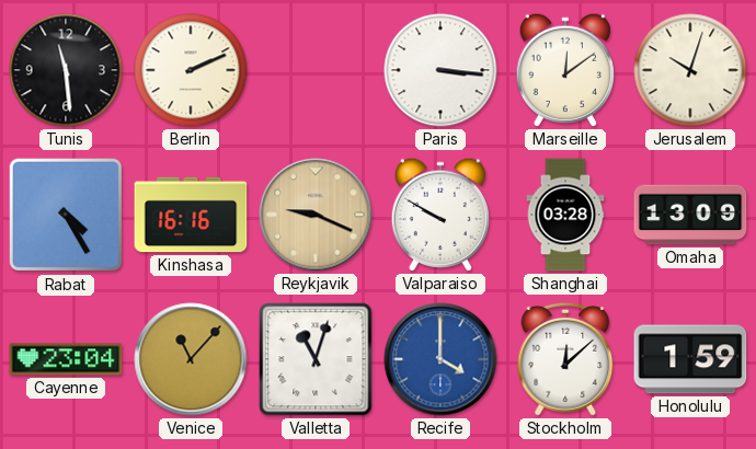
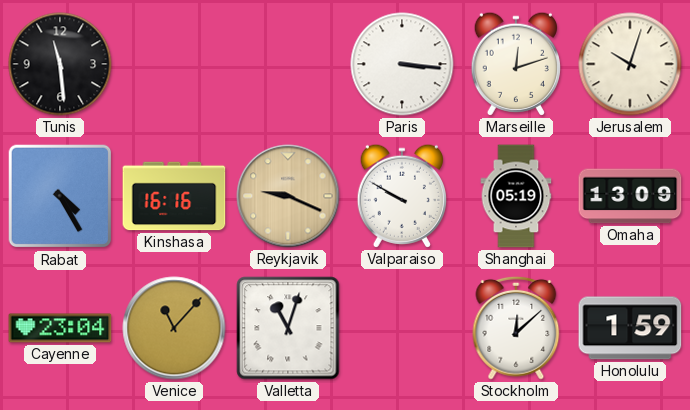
Berlin: 2:11 -> none
Marseille: 12:09 -> 12:12
Shanghai: 03:28 -> 05:19
Recife: 4:00 -> none
